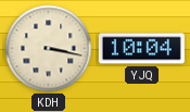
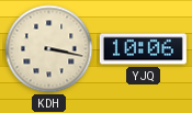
YJQ: 10:04 -> 10:06
